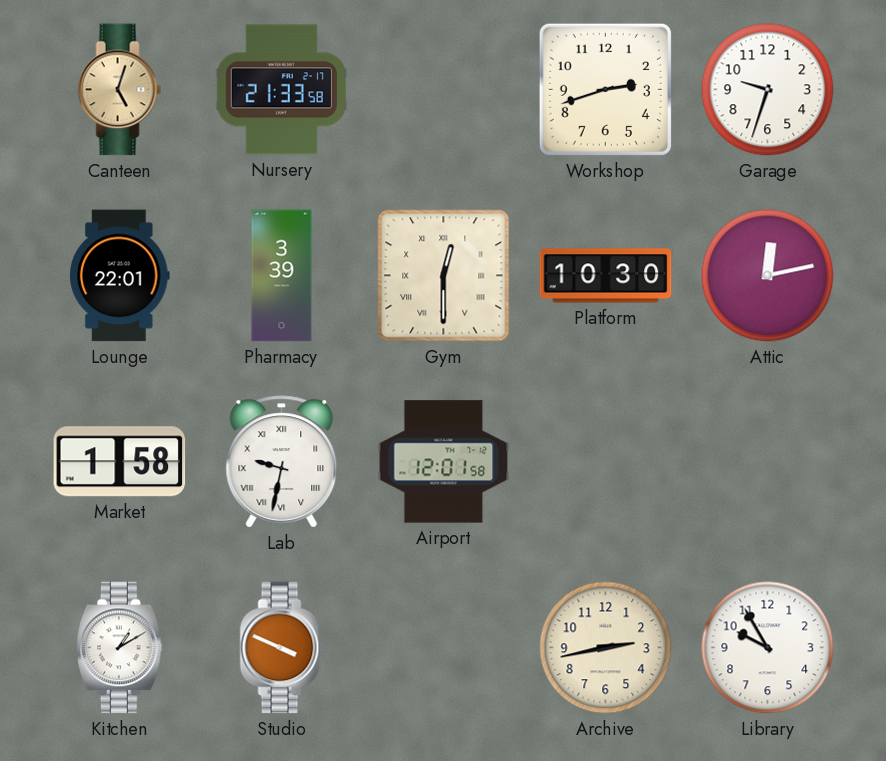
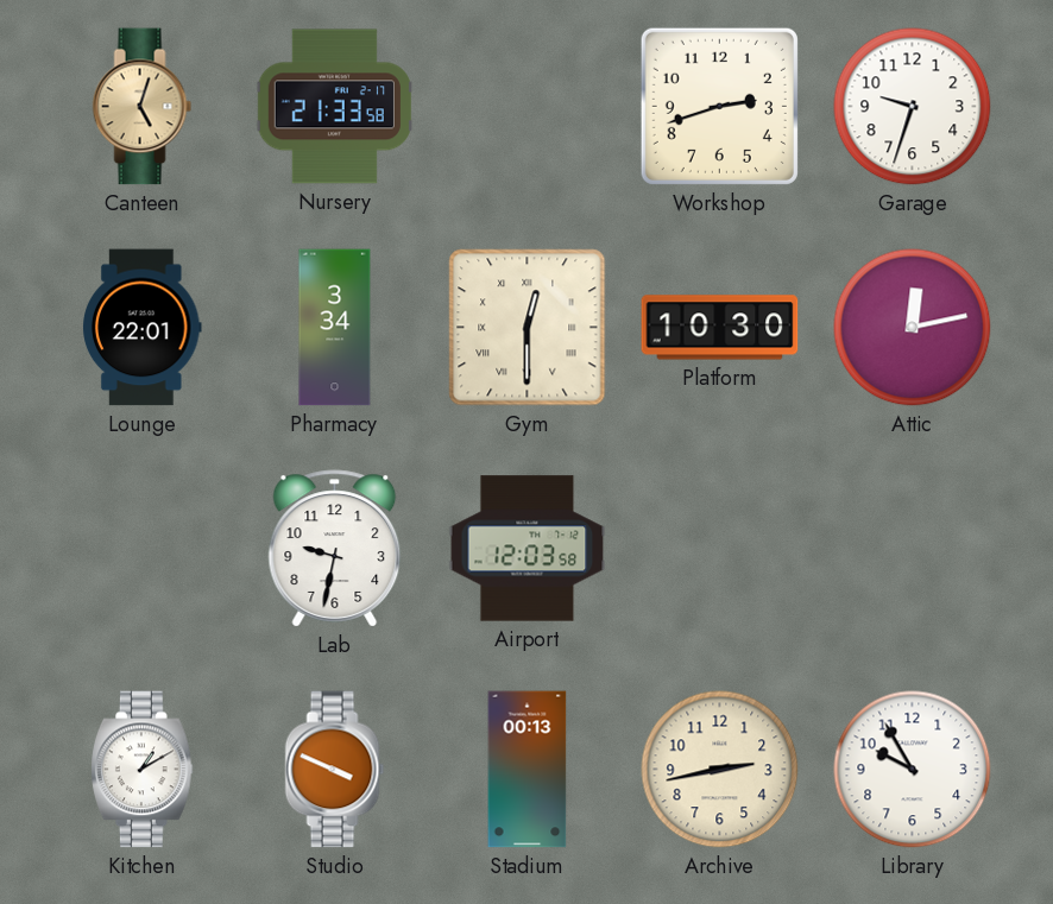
Pharmacy: 3:39 -> 3:34
Market: 1:58 -> none
Lab numerals: Roman -> Arabic
Airport: 12:01 -> 12:03
Stadium: none -> 00:13
